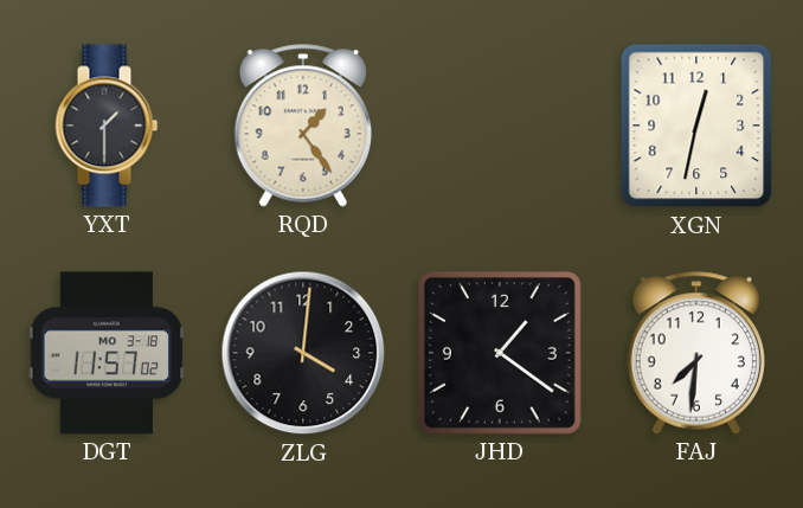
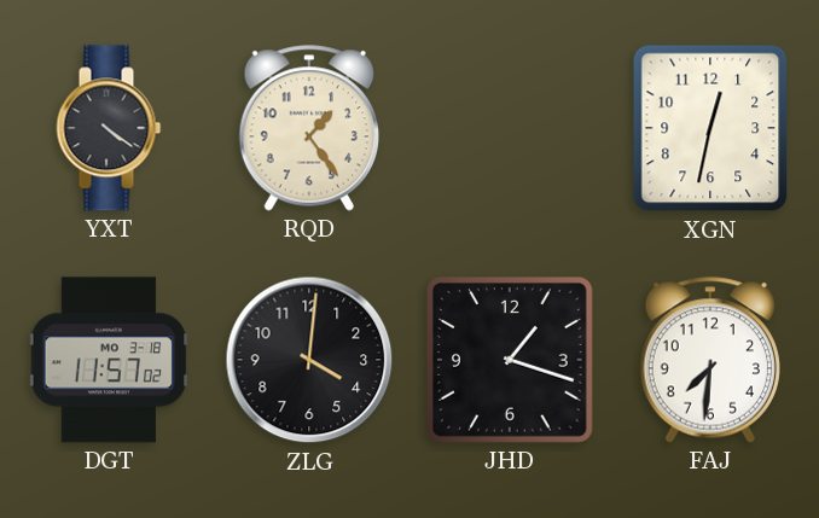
YXT: 1:30 -> 4:21
JHD: 1:21 -> 1:18
